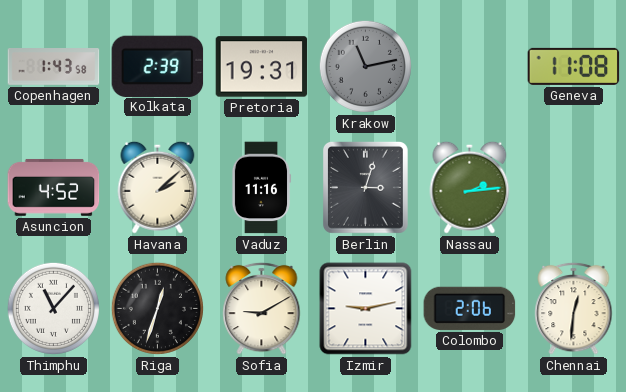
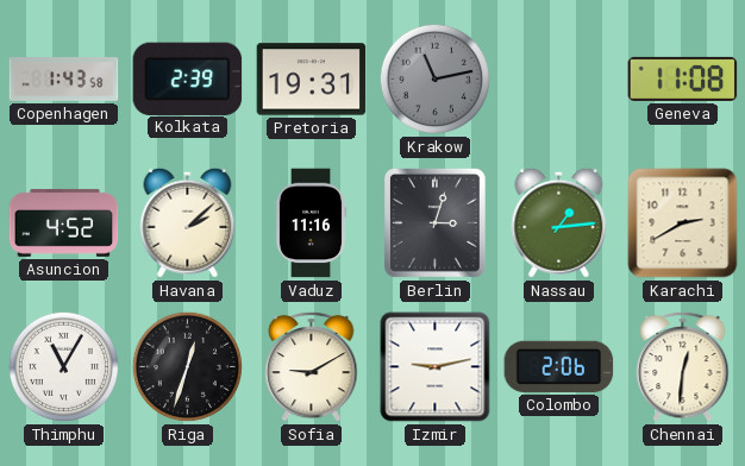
Nassau: 2:14 -> 1:14
Karachi: none -> 2:40
Thimphu: 11:07 -> 11:05
